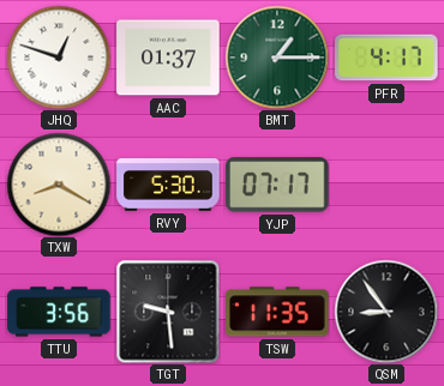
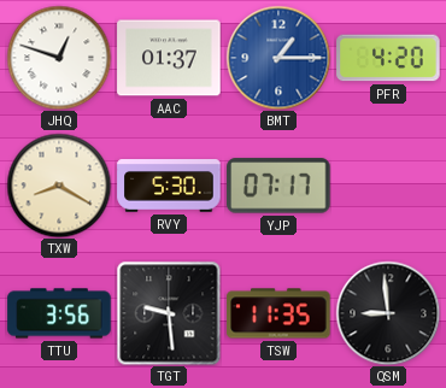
BMT dial: green -> blue
PFR: 4:17 -> 4:20
QSM: 8:54 -> 8:59
